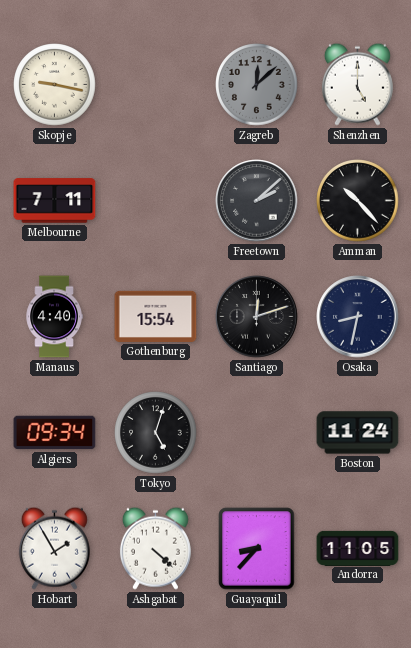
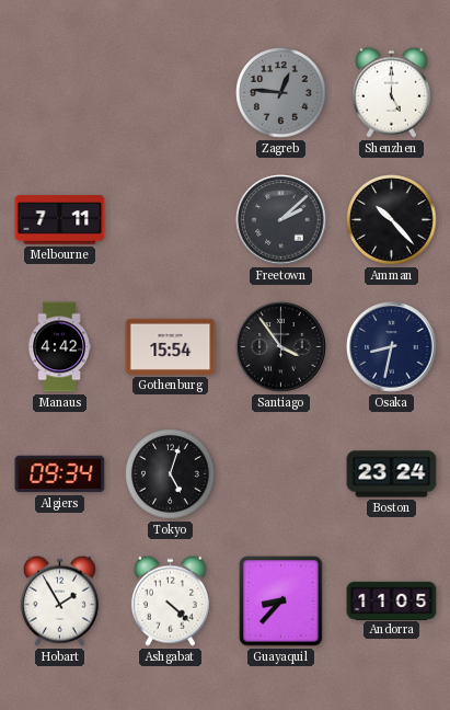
Skopje: 9:17 -> none
Zagreb: 12:08 -> 12:46
Manaus: 4:40 -> 4:42
Santiago: 12:12 -> 3:54
Boston: 11:24 -> 23:24
